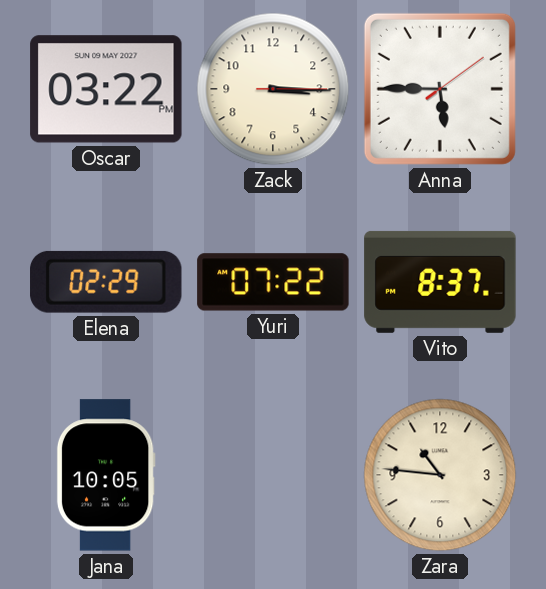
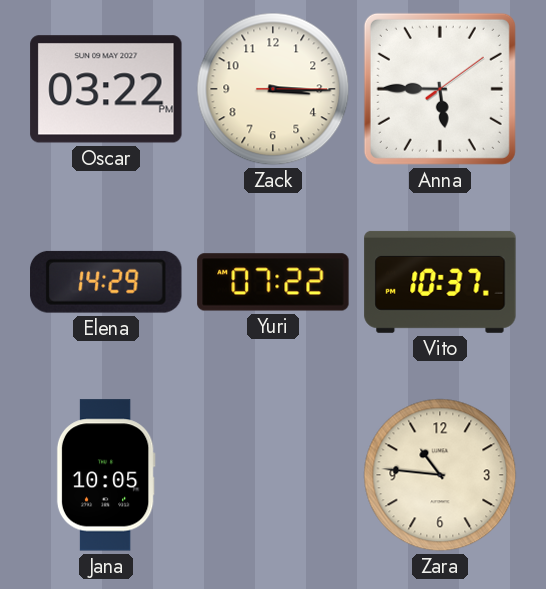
Elena: 02:29 -> 14:29
Vito: 8:37 -> 10:37
